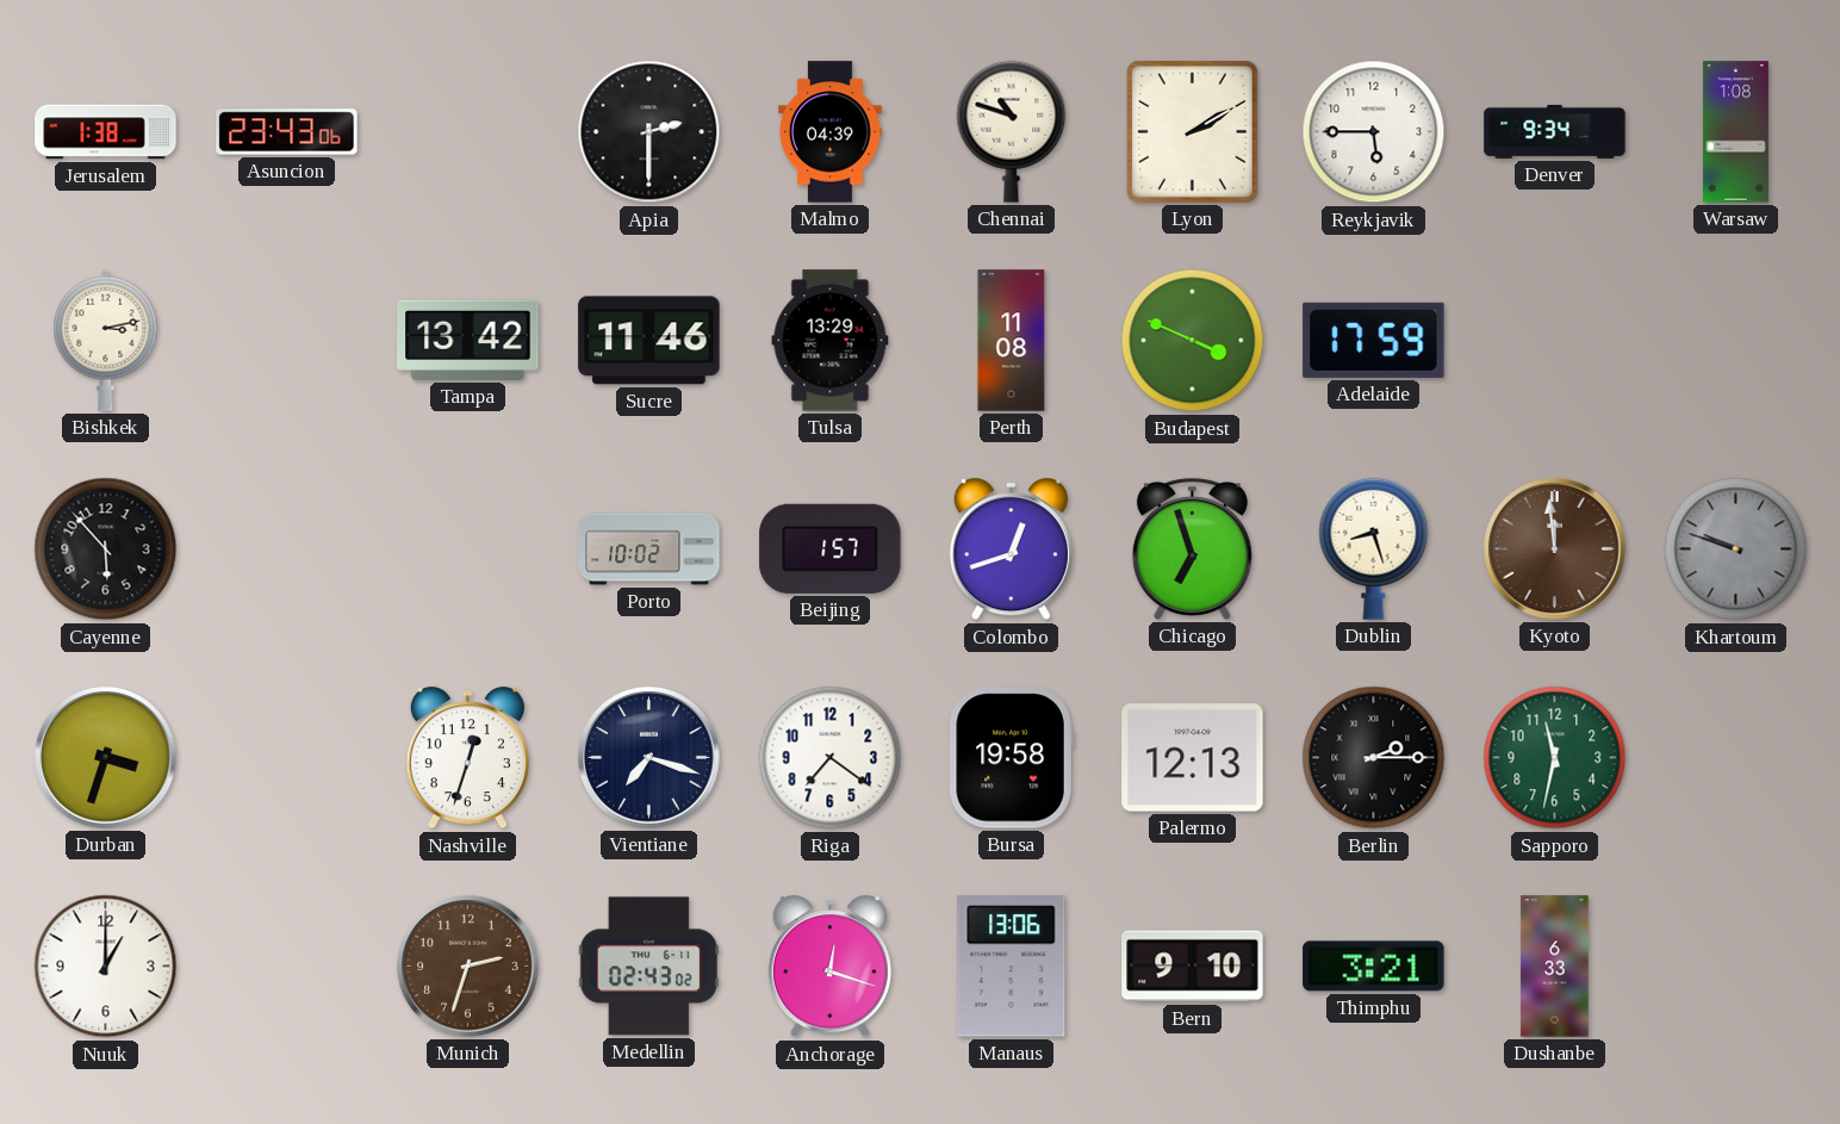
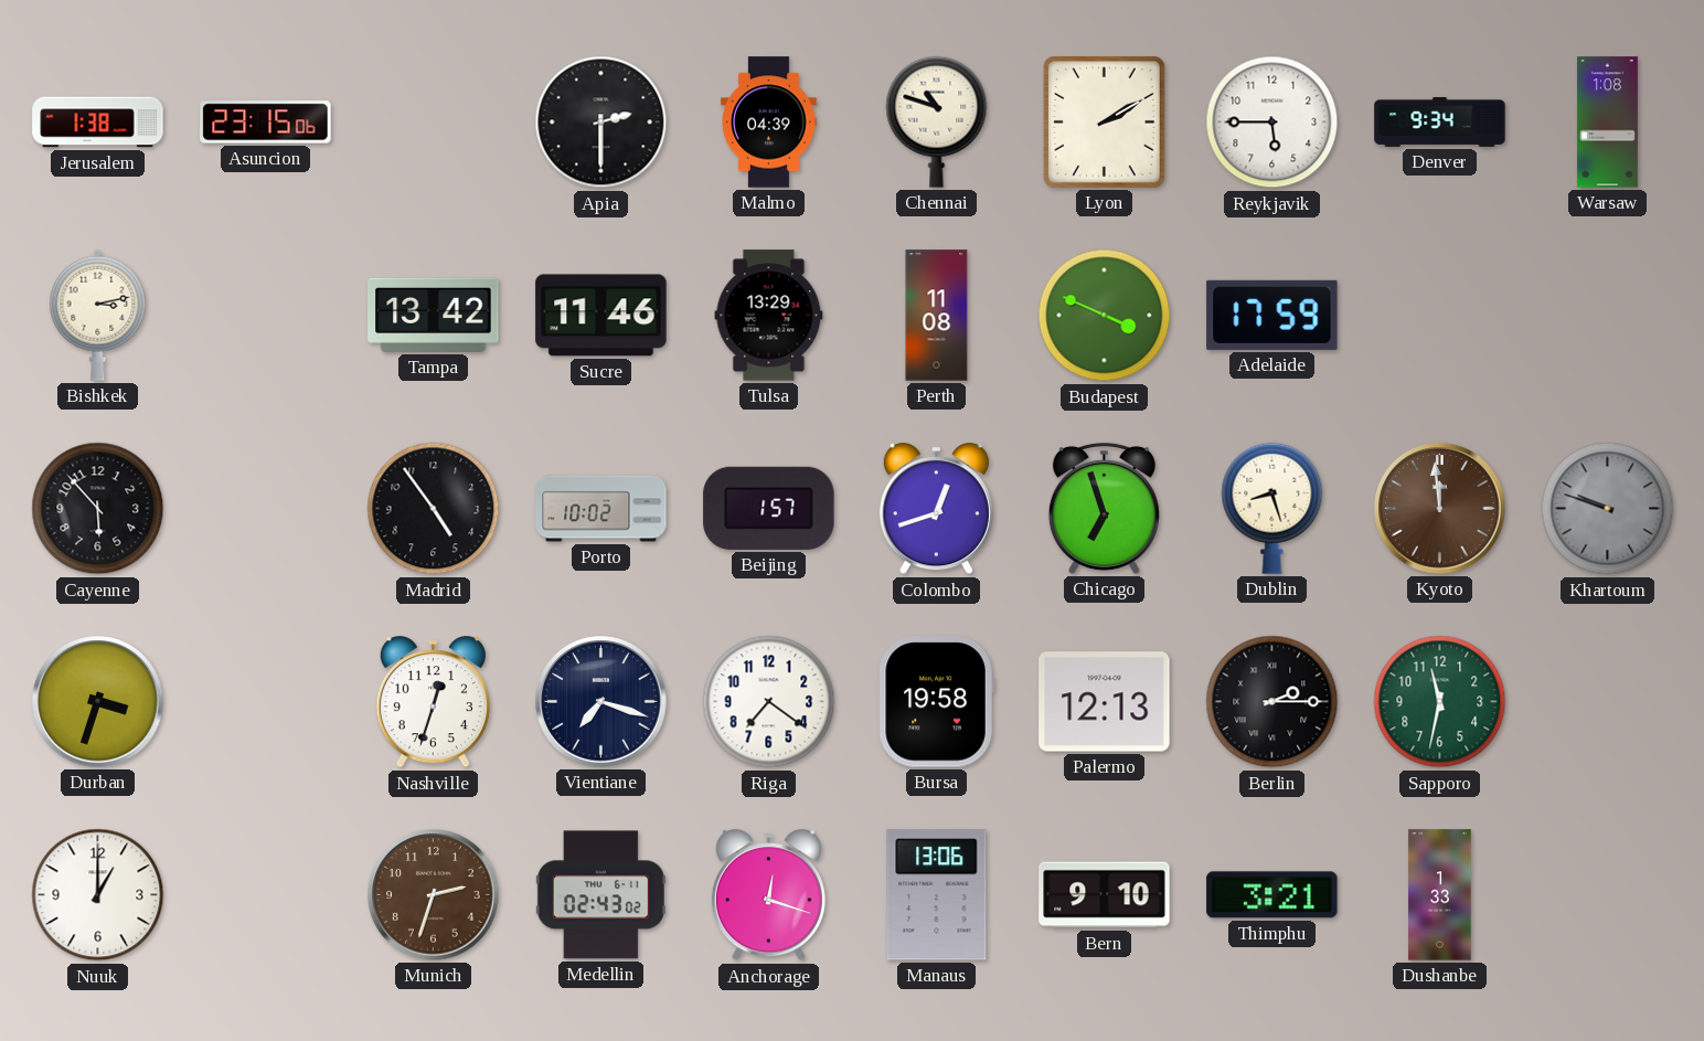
Asuncion: 23:43 -> 23:15
Madrid: none -> 4:54
Dushanbe: 6:33 -> 1:33
